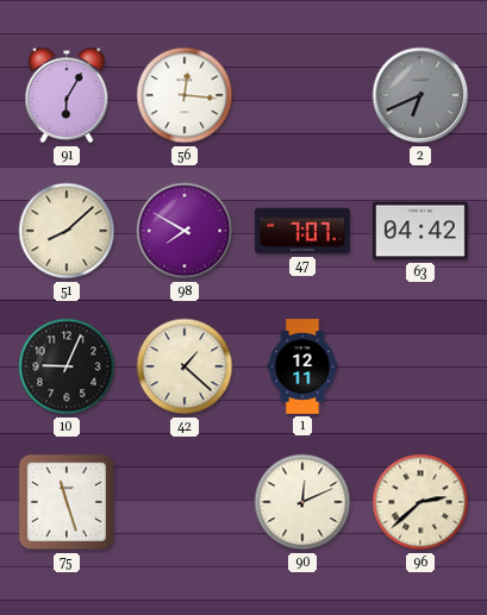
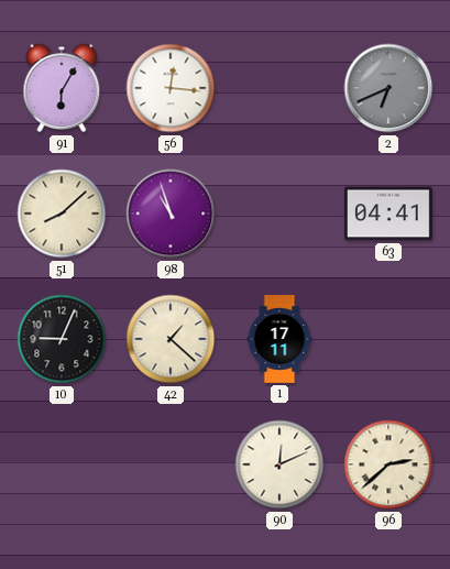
98: 7:50 -> 10:57
47: 7:07 -> none
63: 04:42 -> 04:41
1: 12:11 -> 17:11
75: 11:27 -> none
